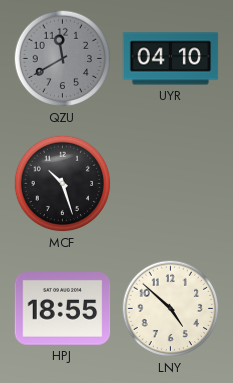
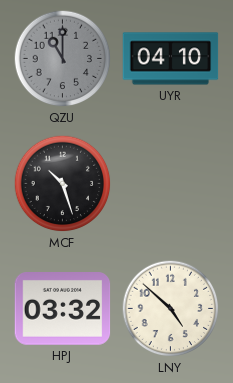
QZU: 11:40 -> 11:00
HPJ: 18:55 -> 03:32
